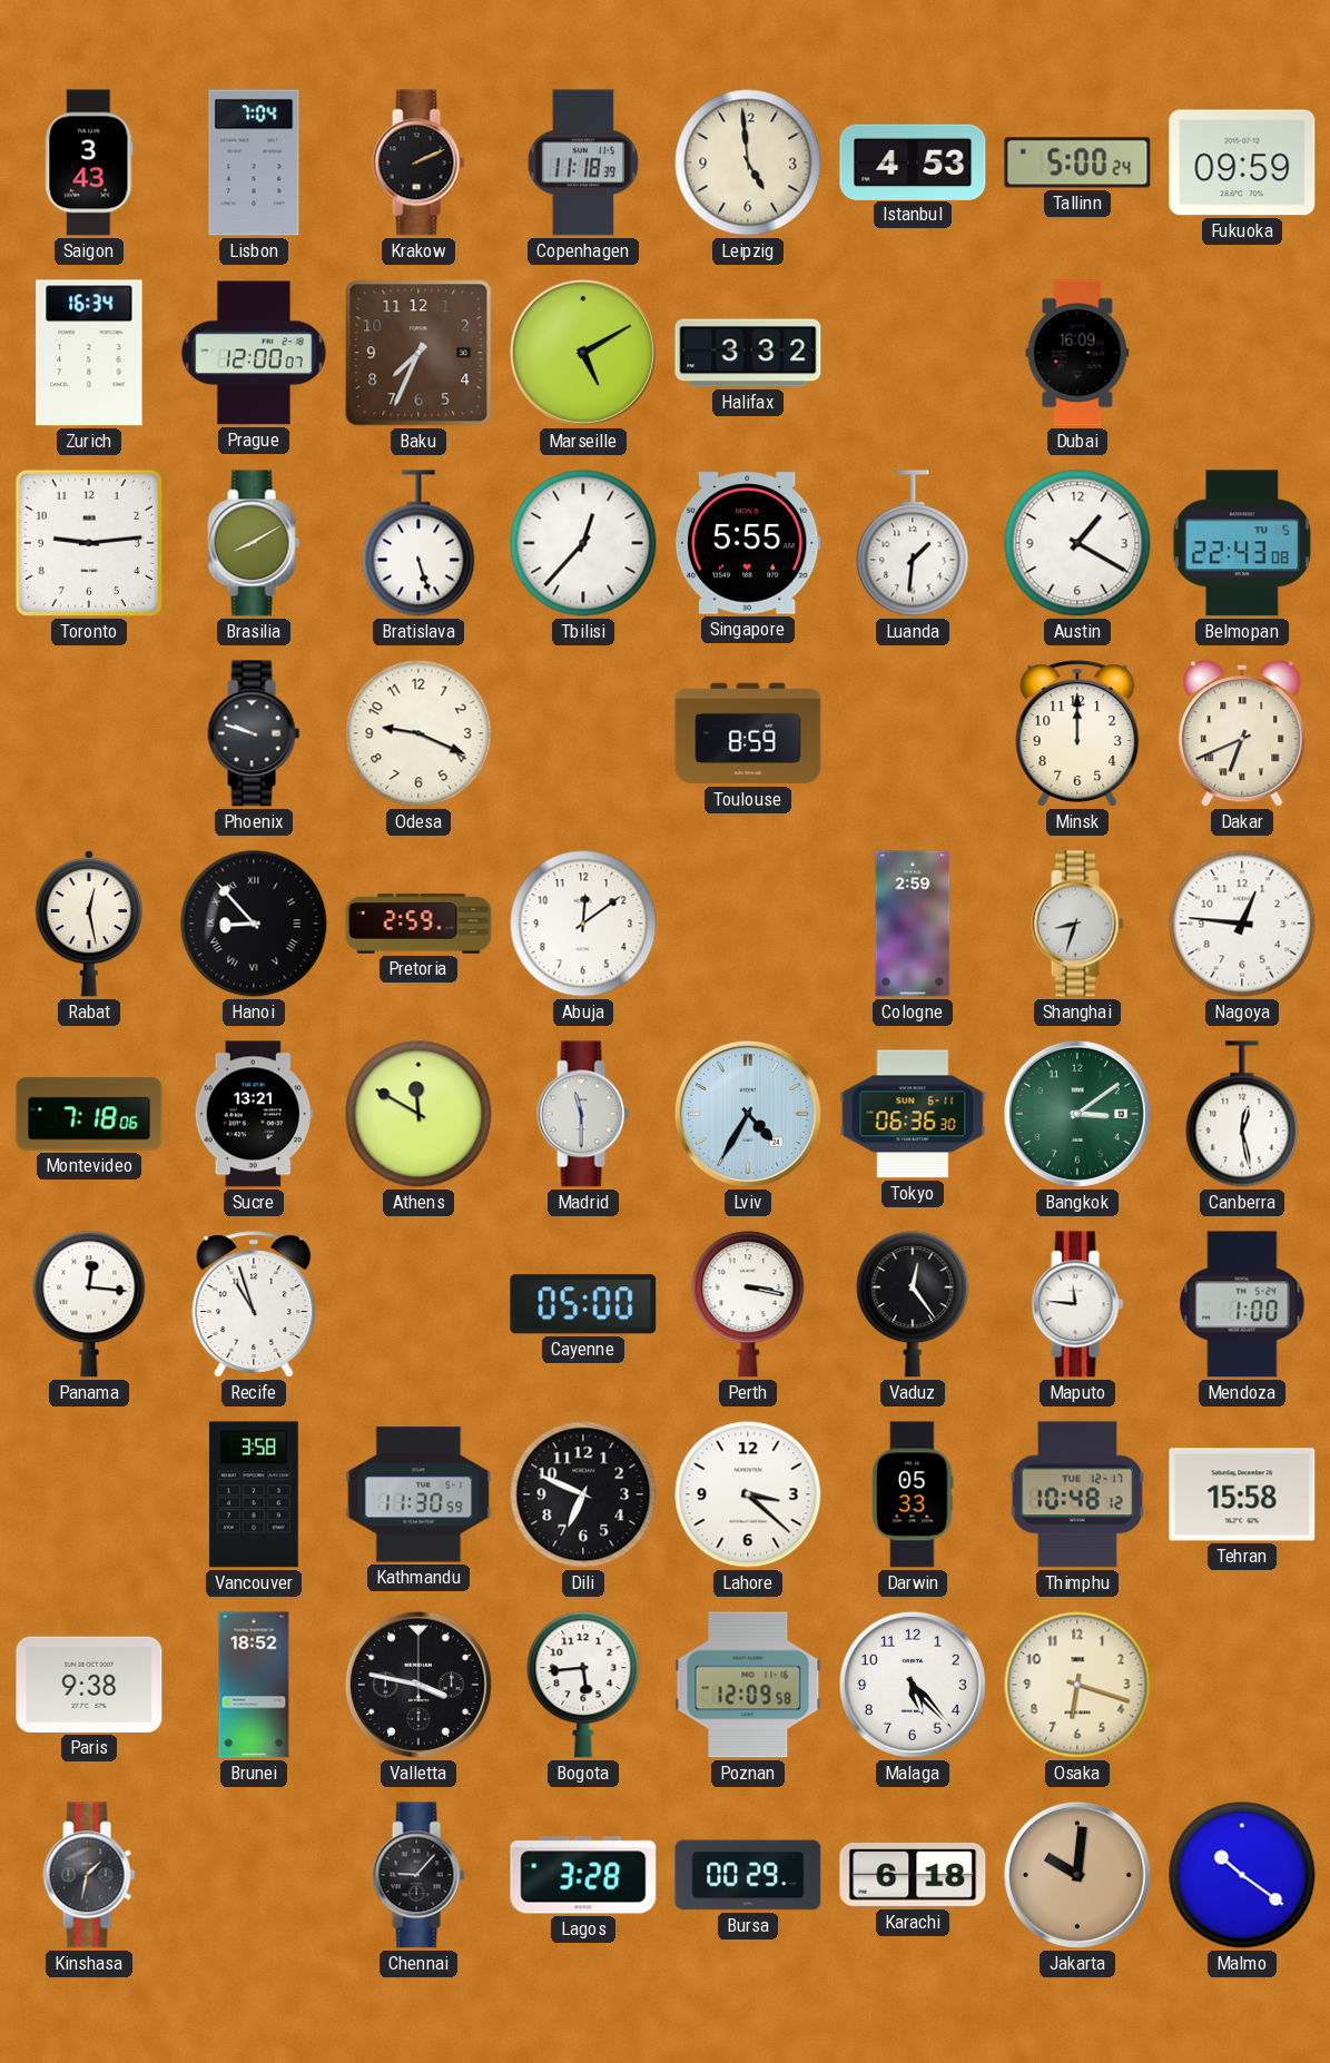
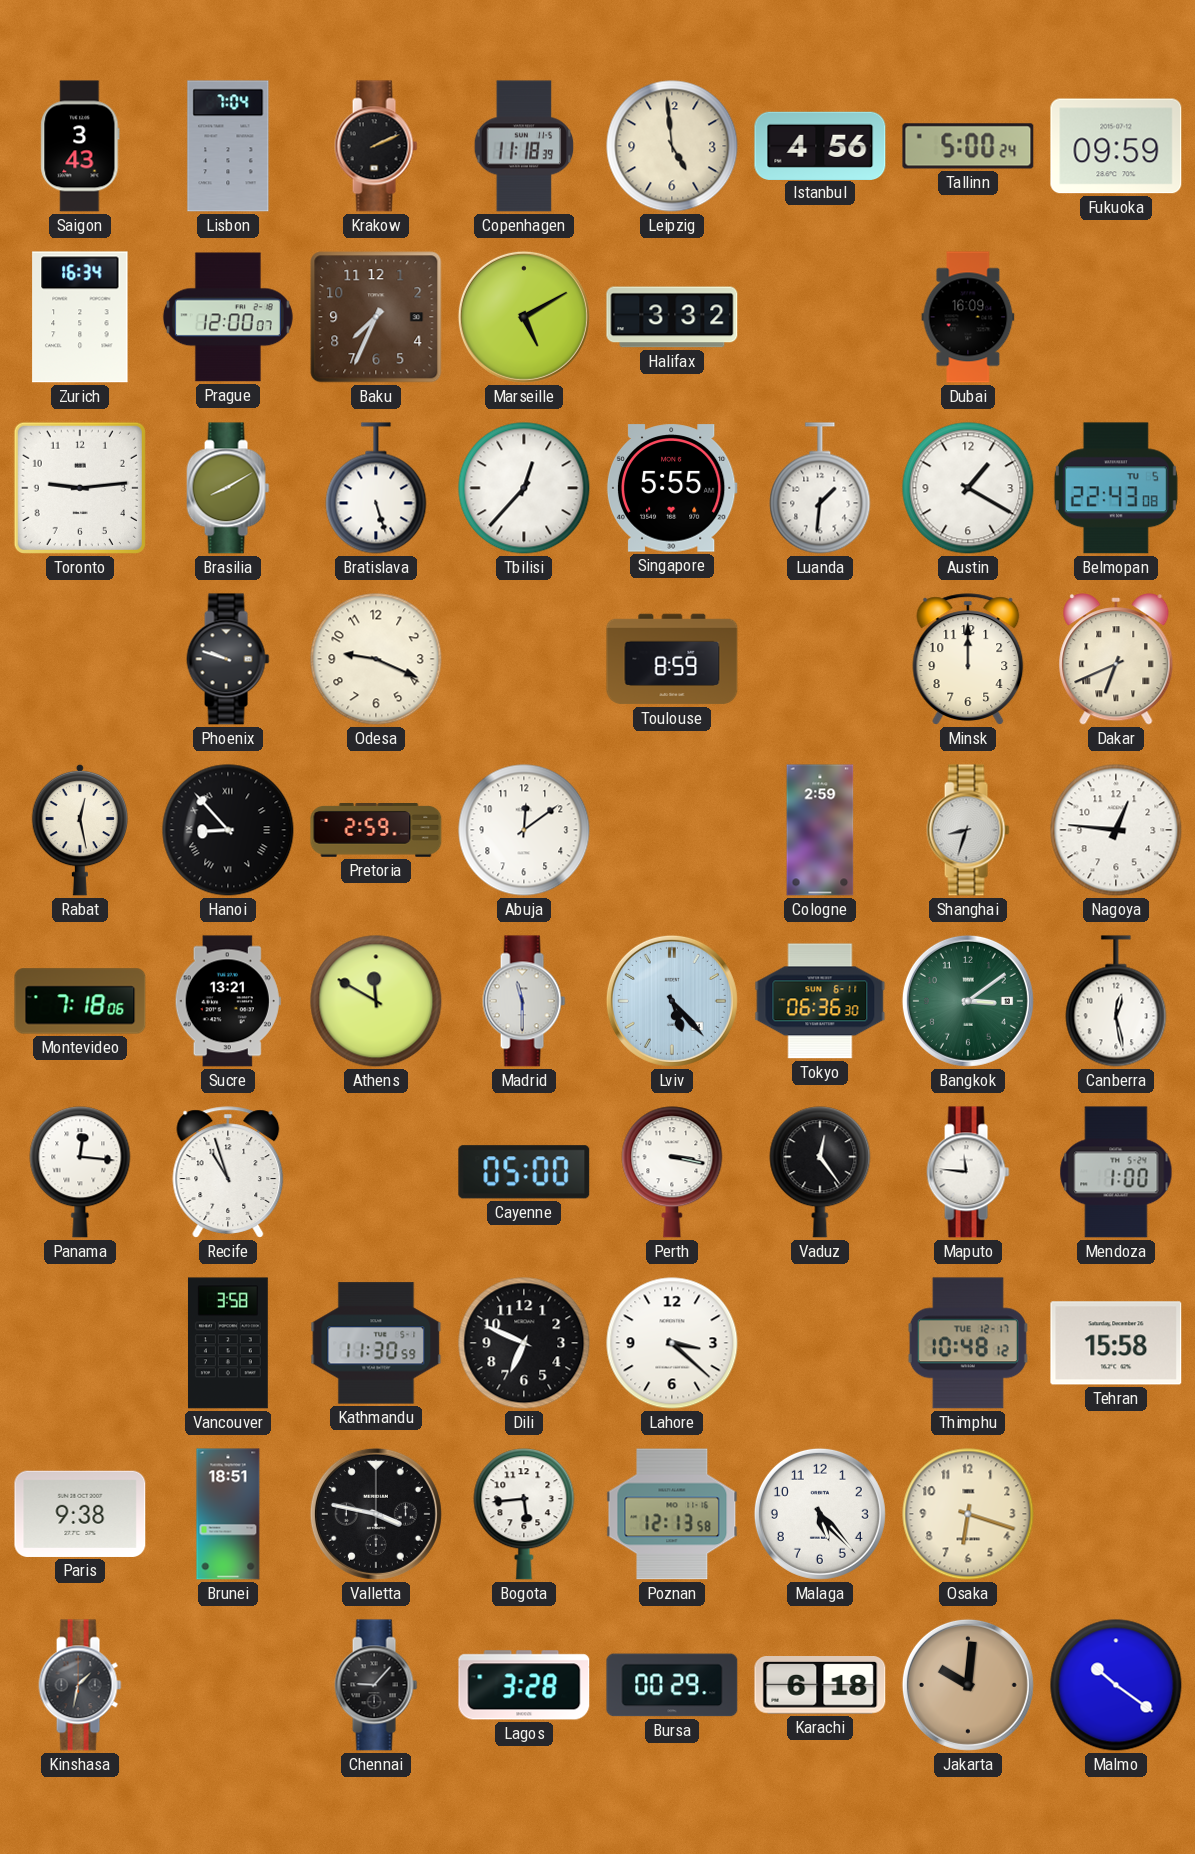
Istanbul: 4:53 -> 4:56
Lviv: 4:35 -> 5:23
Darwin: 05:33 -> none
Brunei: 18:52 -> 18:51
Poznan: 12:09 -> 12:13
